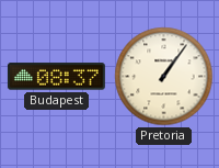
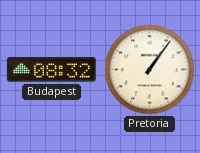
Budapest: 08:37 -> 08:32
